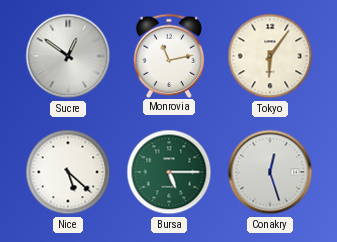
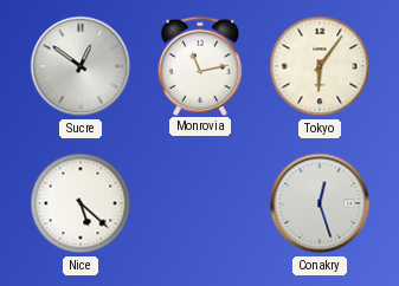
Bursa: 5:15 -> none
